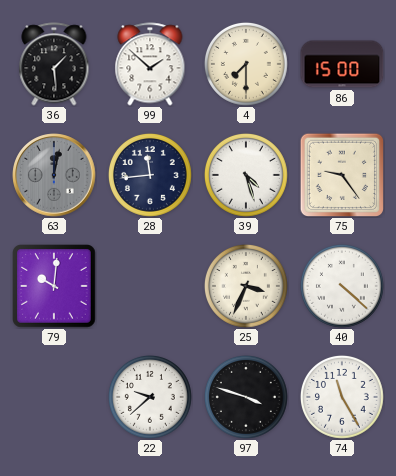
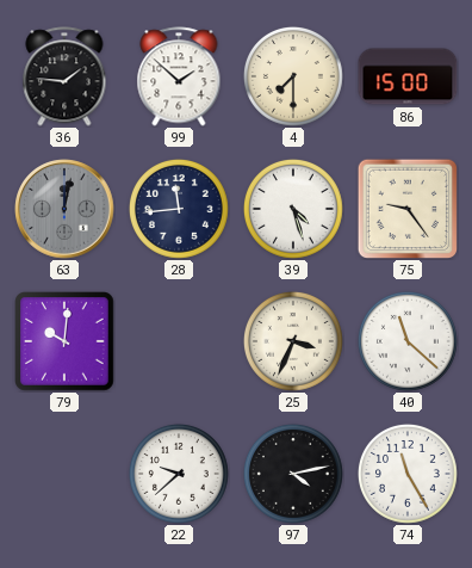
36: 1:29 -> 1:46
40: 4:22 -> 11:22
97: 3:48 -> 4:13
